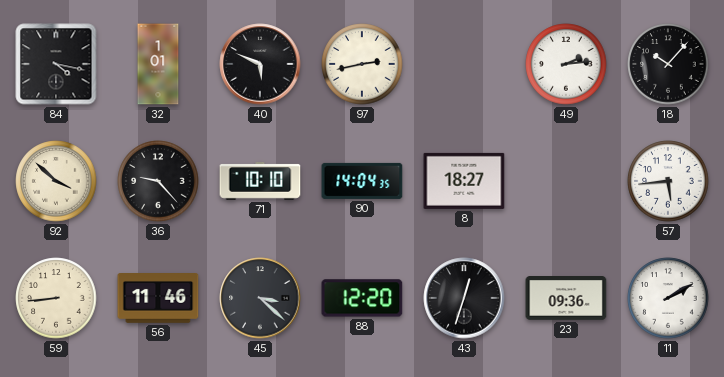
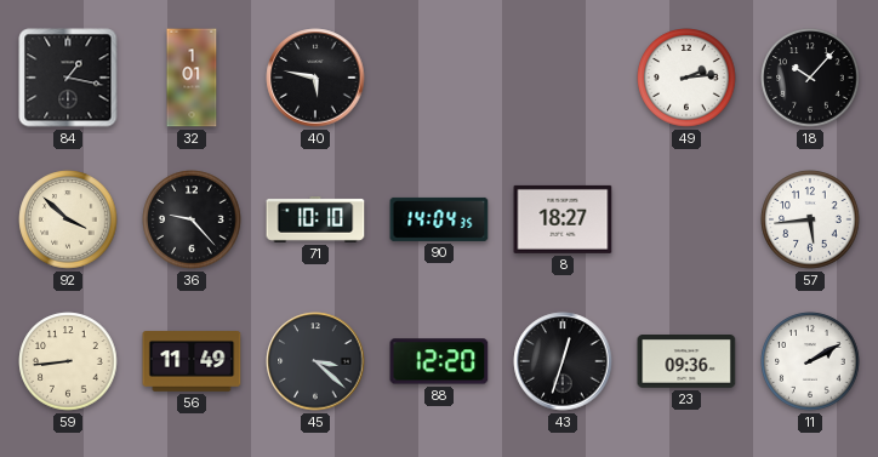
84: 4:17 -> 1:17
40: 5:49 -> 5:47
97: 2:43 -> none
56: 11:46 -> 11:49
